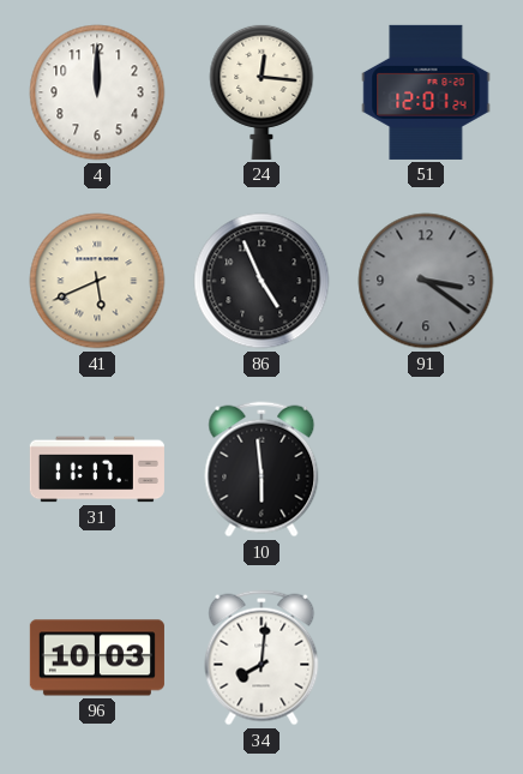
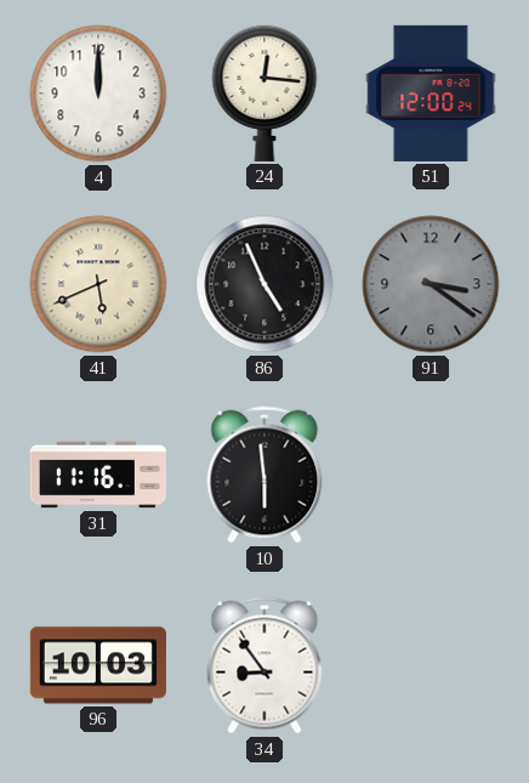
51: 12:01 -> 12:00
31: 11:17 -> 11:16
34: 8:01 -> 8:54
